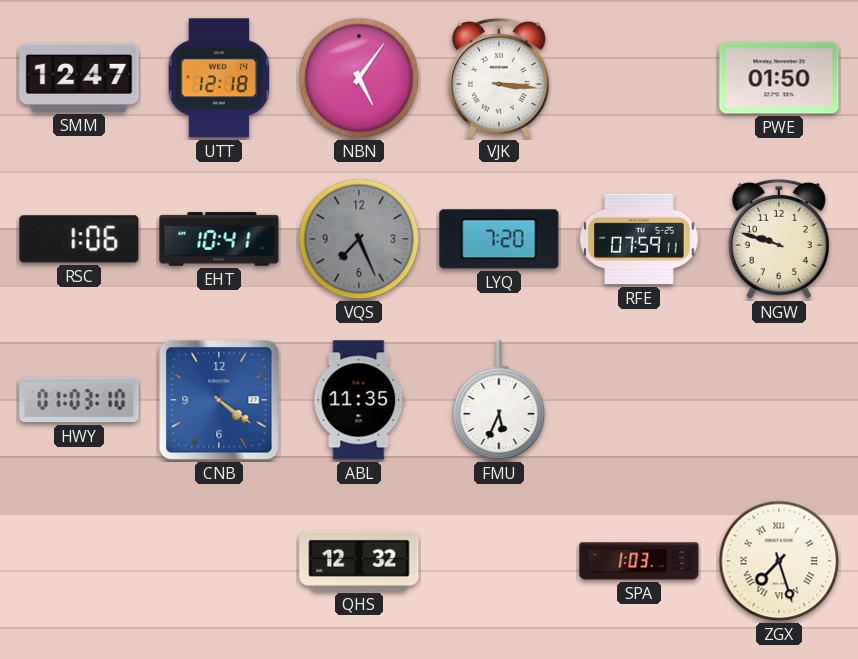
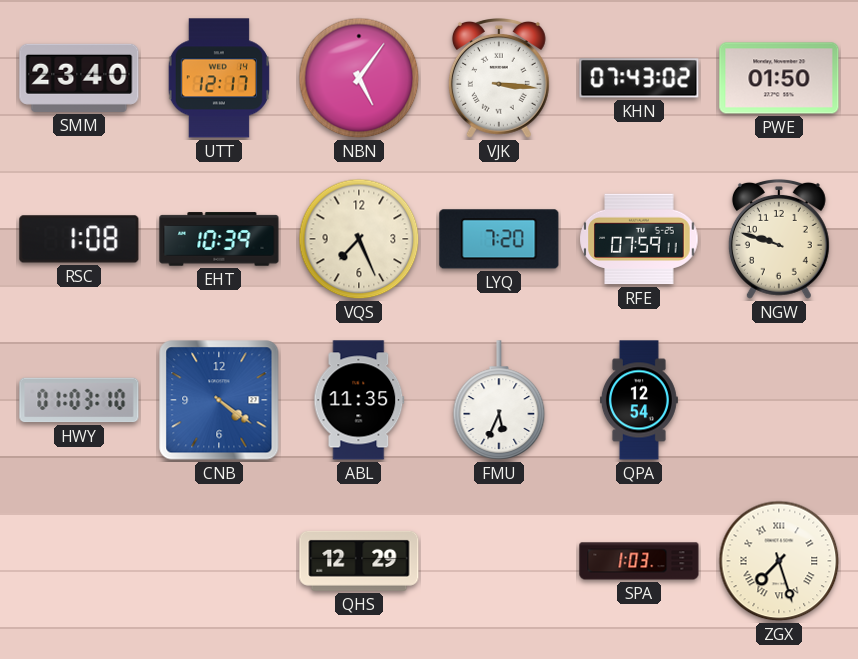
SMM: 12:47 -> 23:40
UTT: 12:18 -> 12:17
KHN: none -> 07:43
RSC: 1:06 -> 1:08
EHT: 10:41 -> 10:39
VQS dial: grey -> cream
QPA: none -> 12:54
QHS: 12:32 -> 12:29
